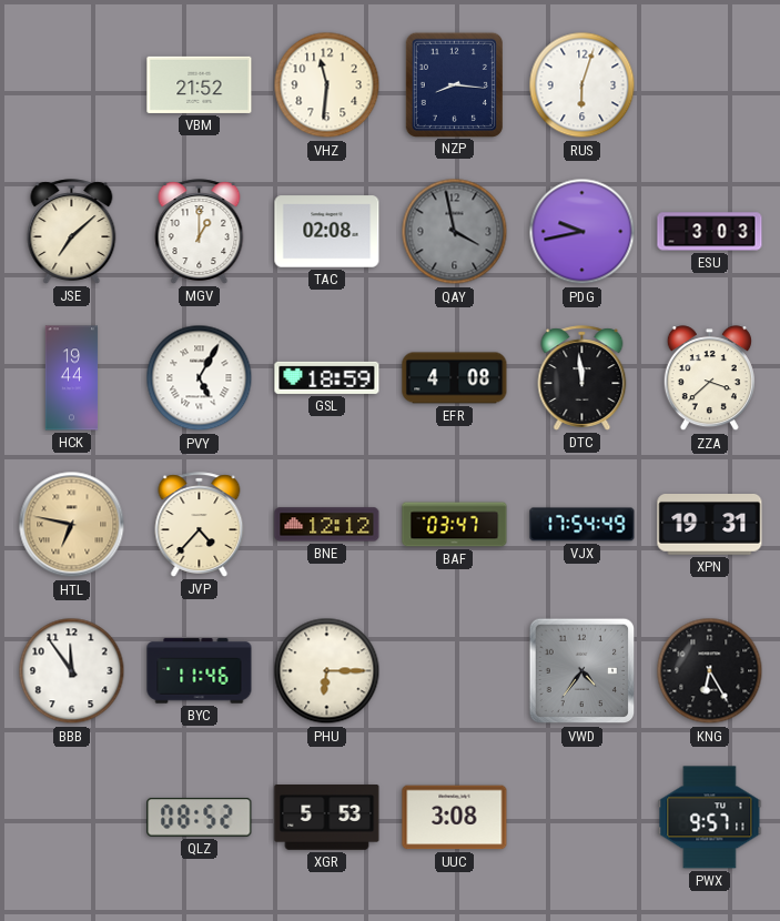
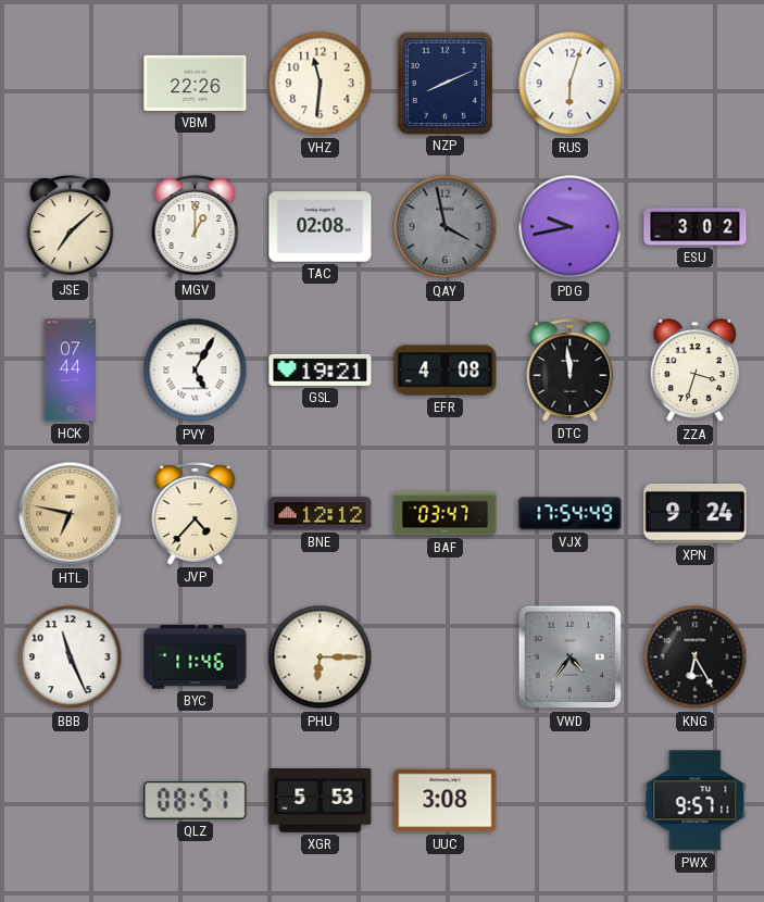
VBM: 21:52 -> 22:26
NZP: 8:16 -> 8:11
ESU: 3:03 -> 3:02
HCK: 19:44 -> 07:44
GSL: 18:59 -> 19:21
ZZA: 3:38 -> 3:33
XPN: 19:31 -> 9:24
BBB: 11:54 -> 11:26
QLZ: 08:52 -> 08:51
